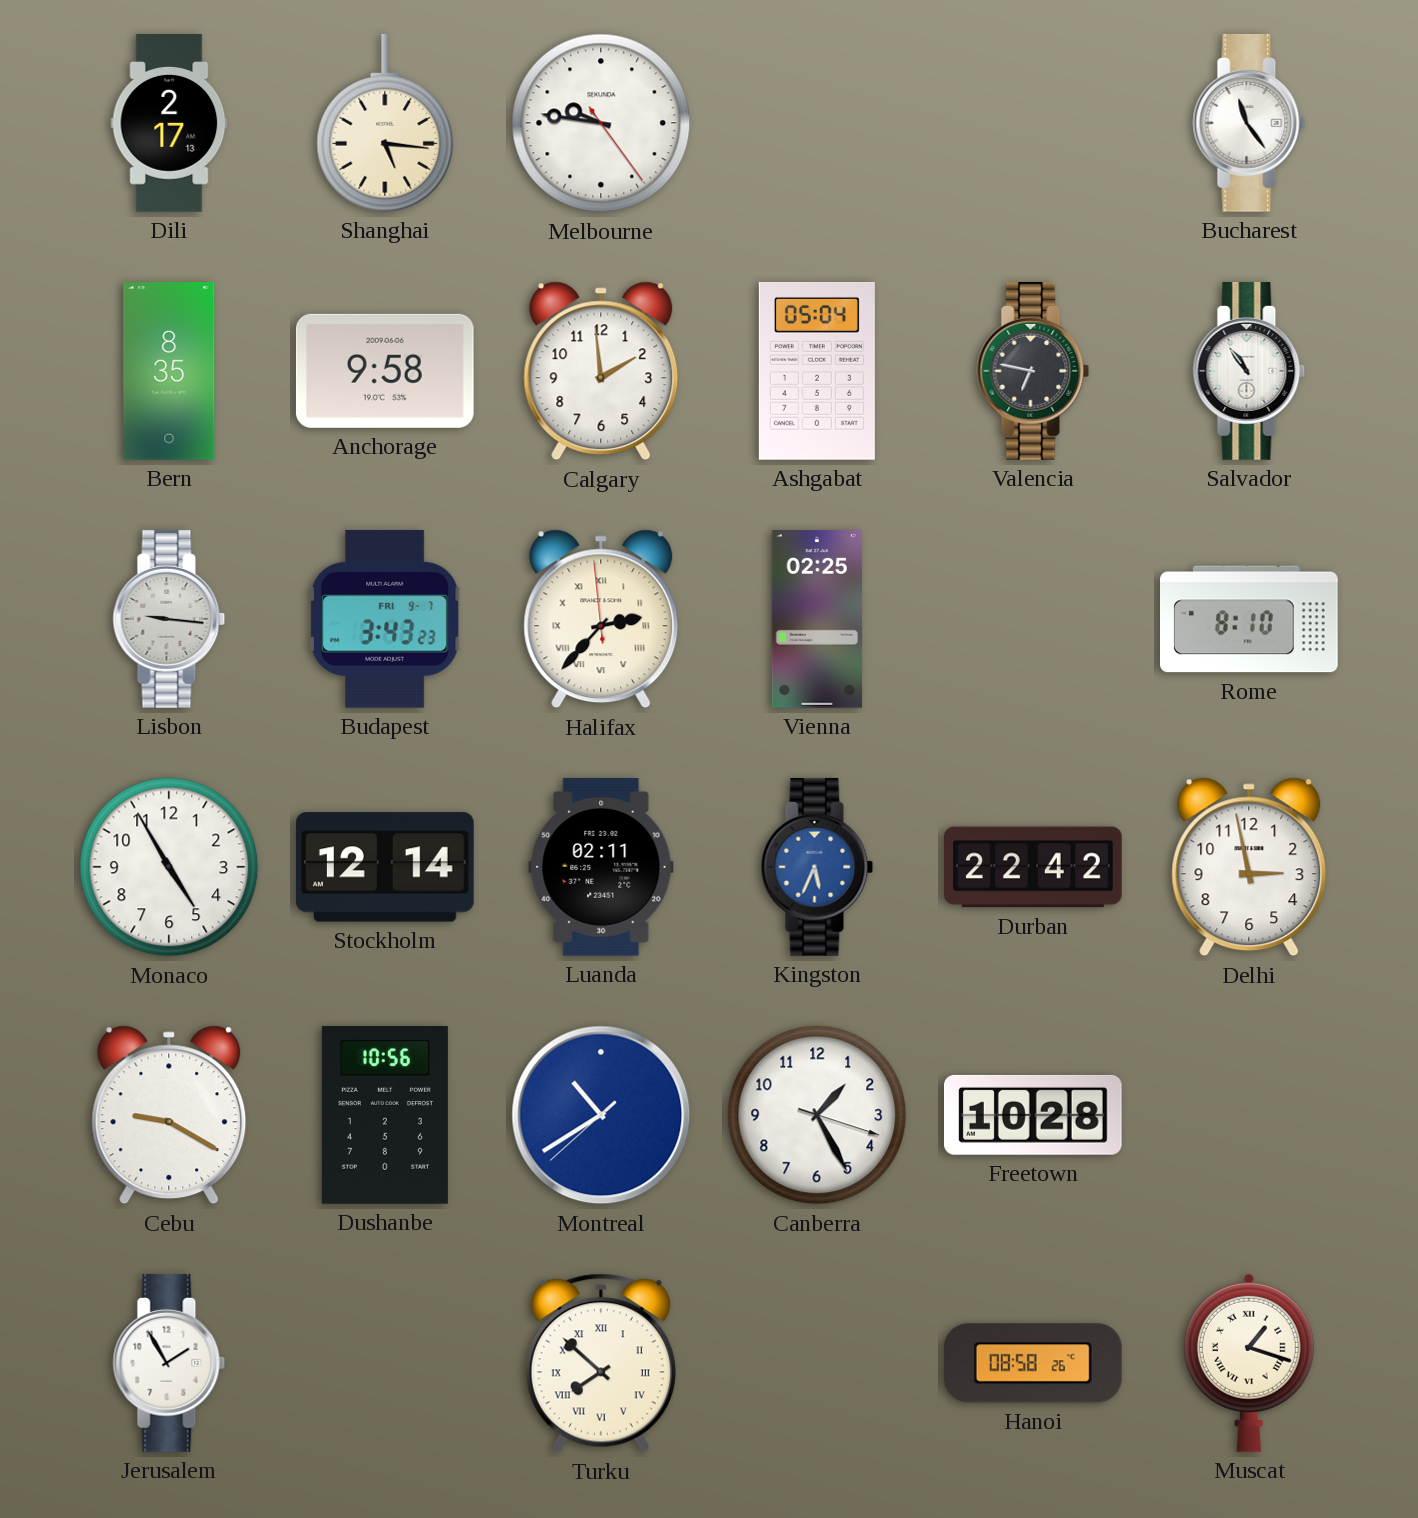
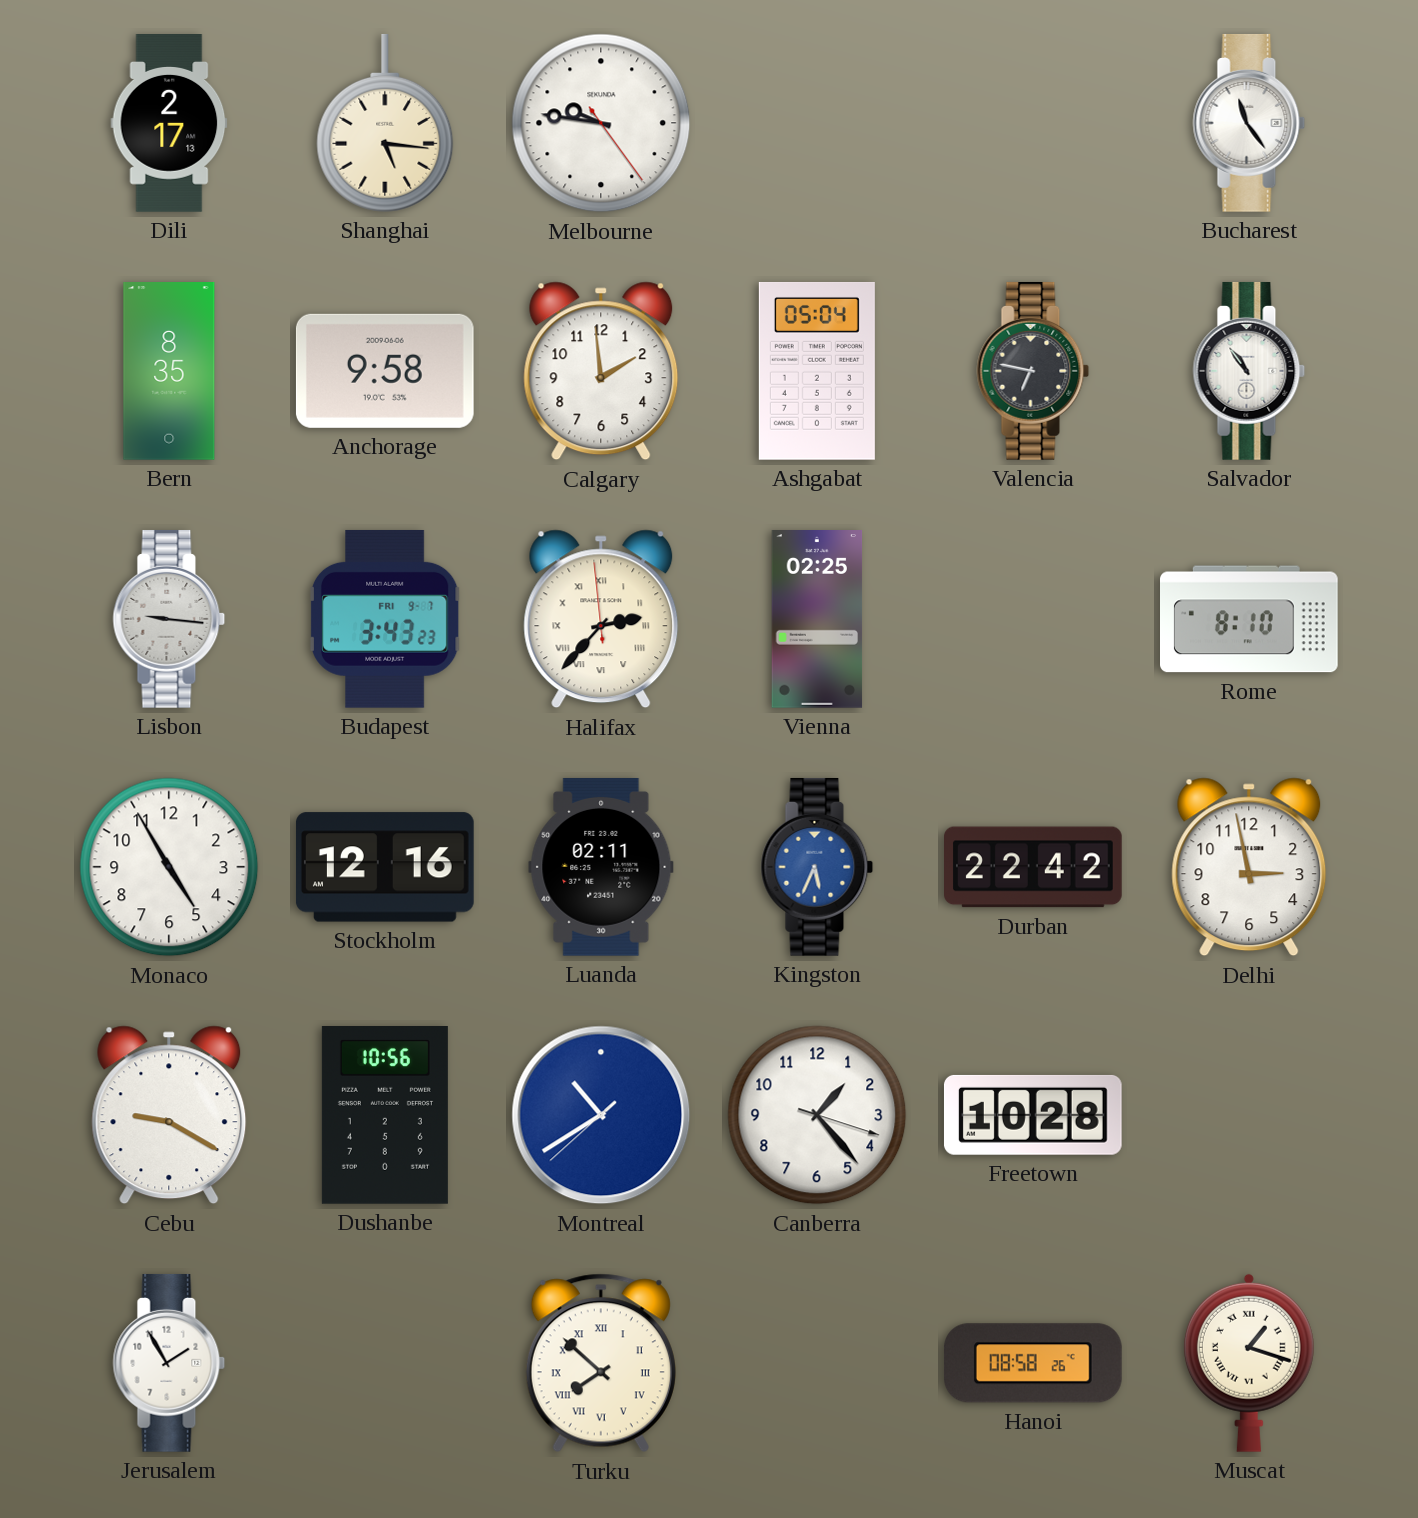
Stockholm: 12:14 -> 12:16
Canberra: 1:25 -> 1:23
